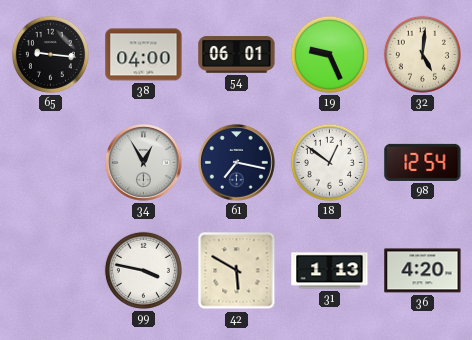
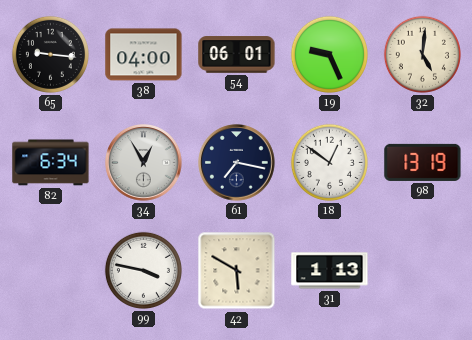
82: none -> 6:34
98: 12:54 -> 13:19
36: 4:20 -> none
